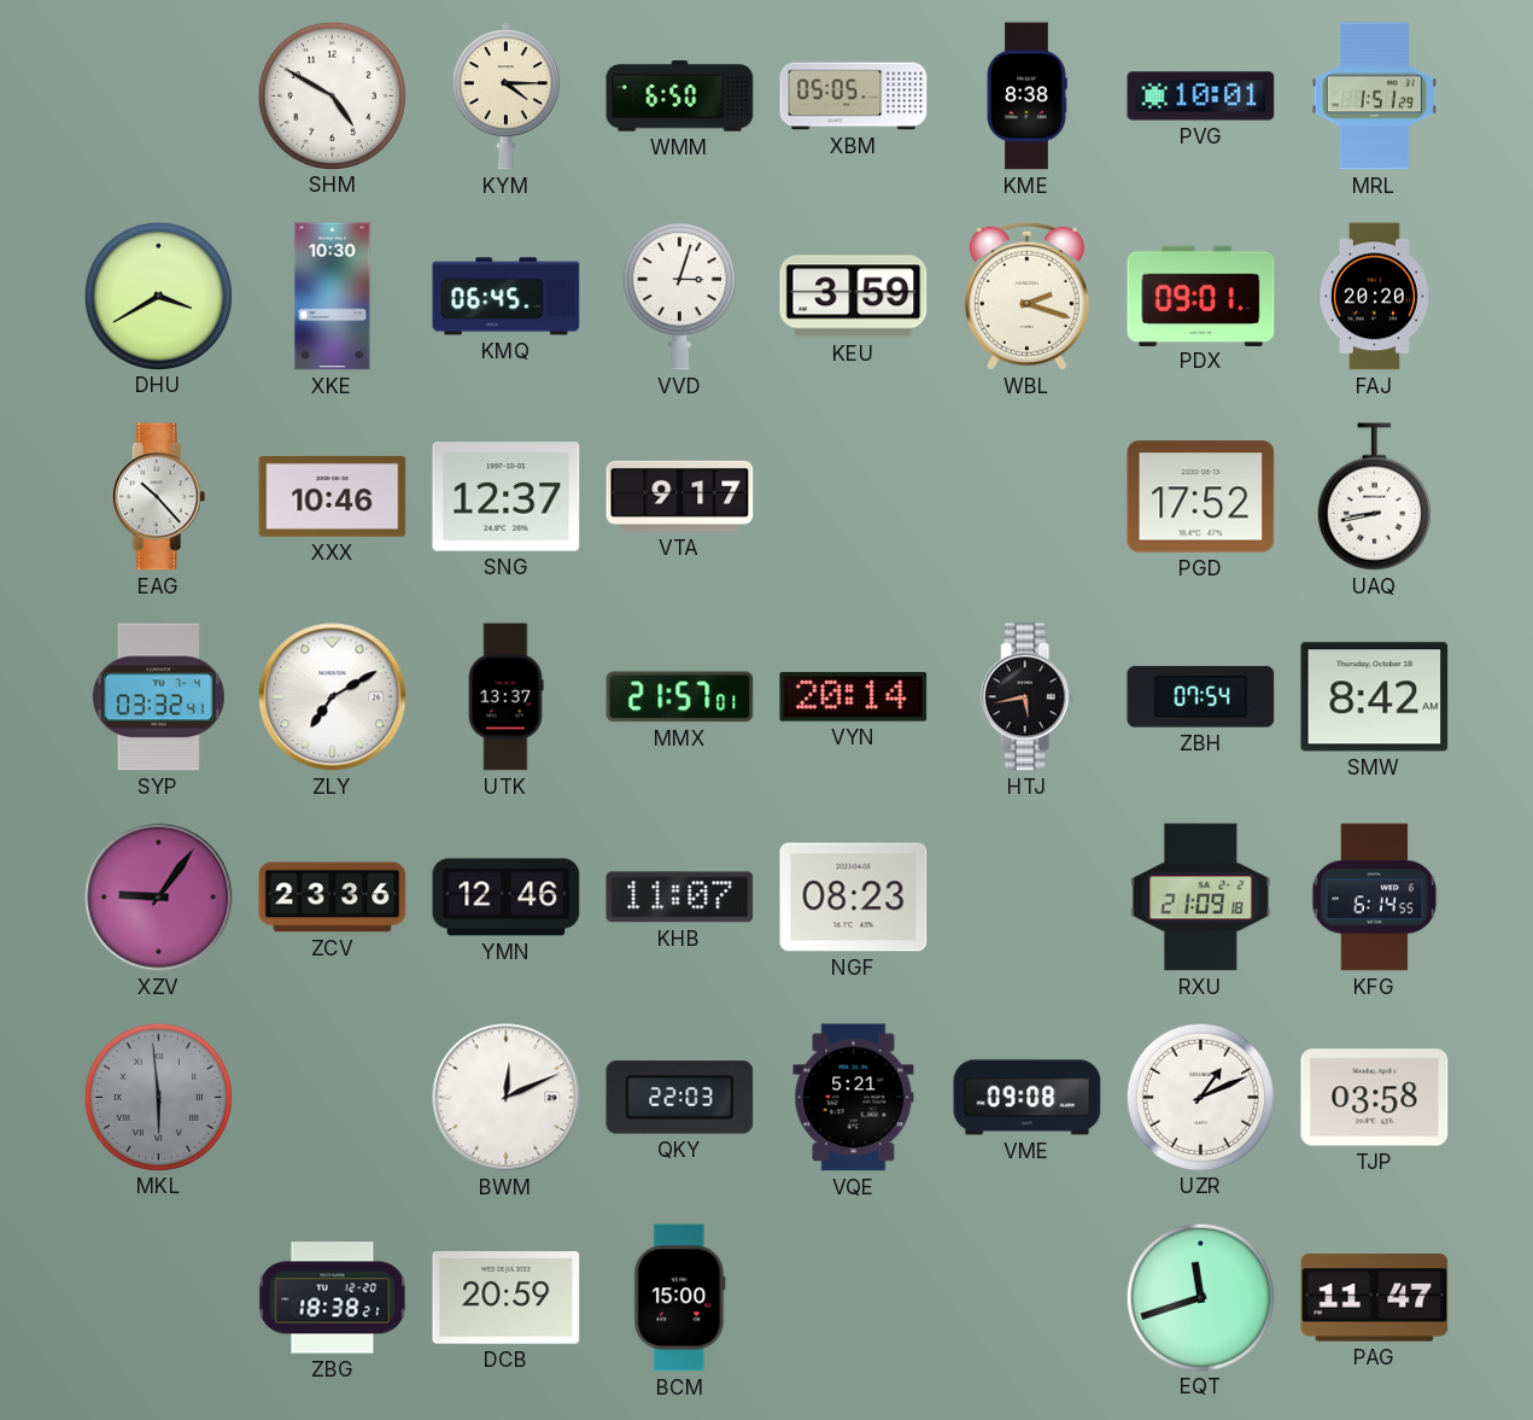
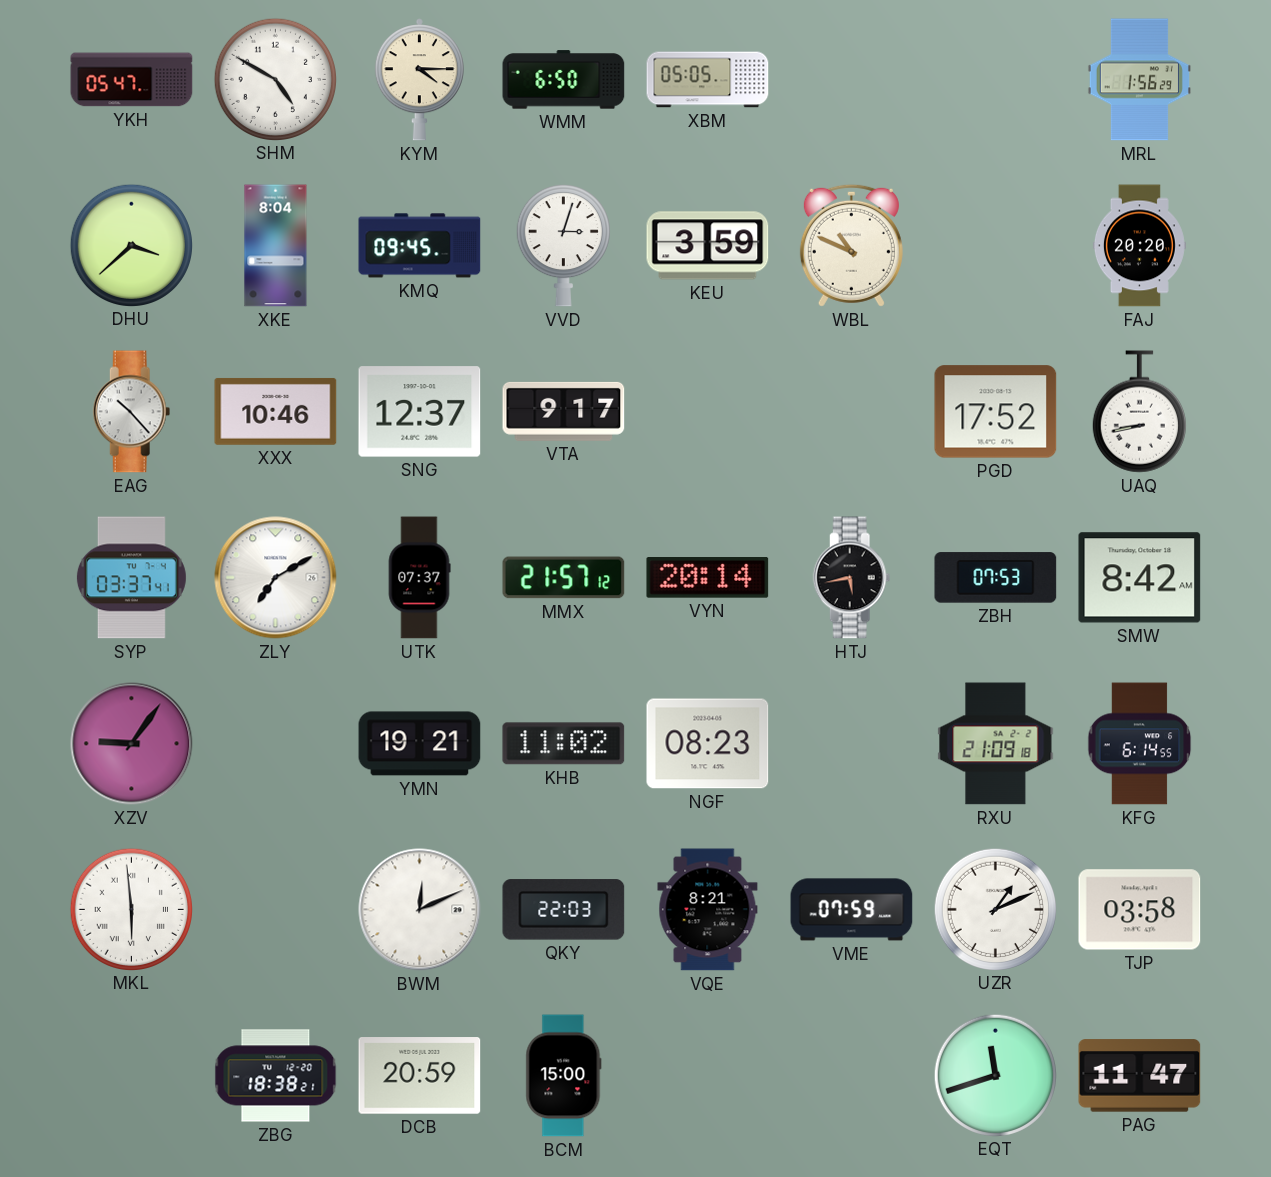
YKH: none -> 05:47
KME: 8:38 -> none
PVG: 10:01 -> none
MRL: 1:51 -> 1:56
DHU: 3:40 -> 3:38
XKE: 10:30 -> 8:04
KMQ: 06:45 -> 09:45
WBL: 2:18 -> 10:49
PDX: 09:01 -> none
SYP: 03:32 -> 03:37
UTK: 13:37 -> 07:37
MMX: 21:57:01 -> 21:57:12
ZBH: 07:54 -> 07:53
ZCV: 23:36 -> none
YMN: 12:46 -> 19:21
KHB: 11:07 -> 11:02
MKL dial: grey -> white
VQE: 5:21 -> 8:21
VME: 09:08 -> 07:59
